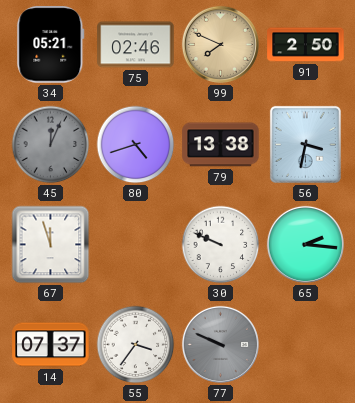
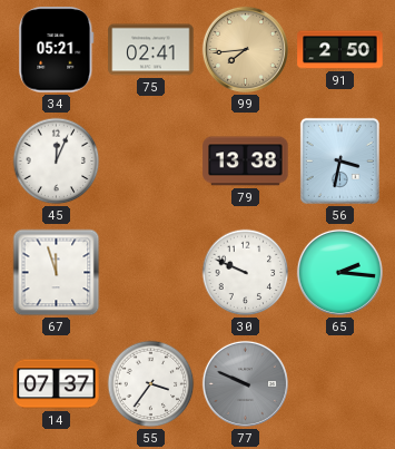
75: 02:46 -> 02:41
99: 7:49 -> 7:44
45 dial: grey -> white
80: 4:42 -> none
